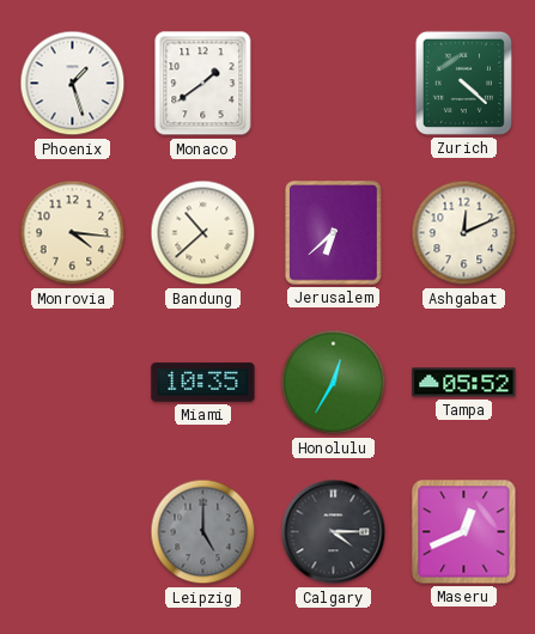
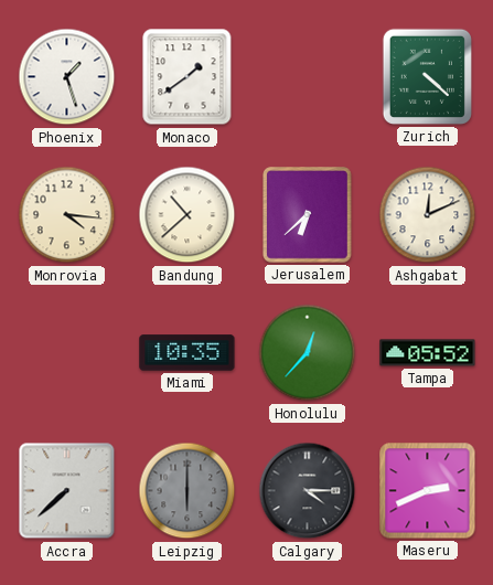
Honolulu: 12:35 -> 12:37
Accra: none -> 7:38
Leipzig: 5:00 -> 6:00
Maseru: 12:41 -> 2:41
